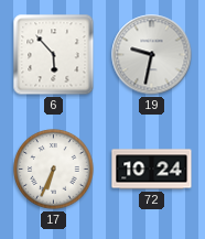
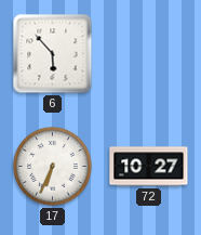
19: 9:32 -> none
72: 10:24 -> 10:27
